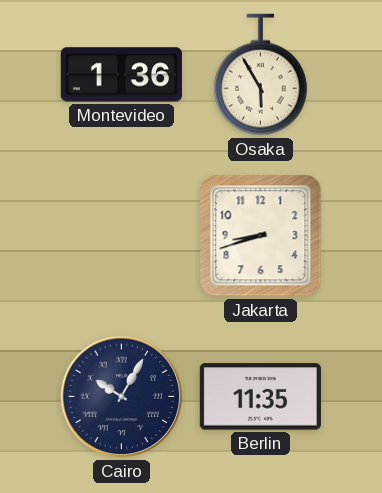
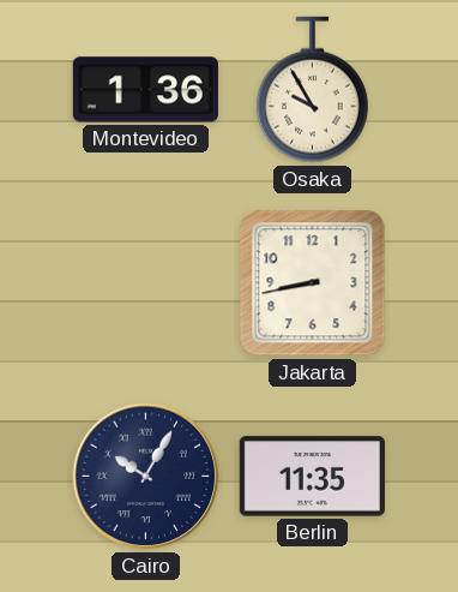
Osaka: 5:55 -> 9:55
Jakarta: 8:42 -> 8:43
